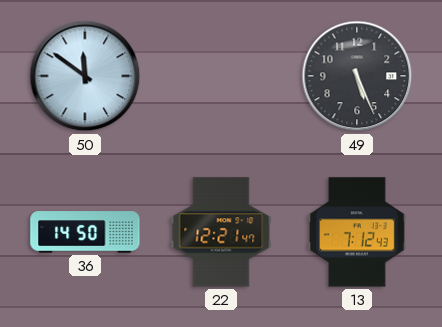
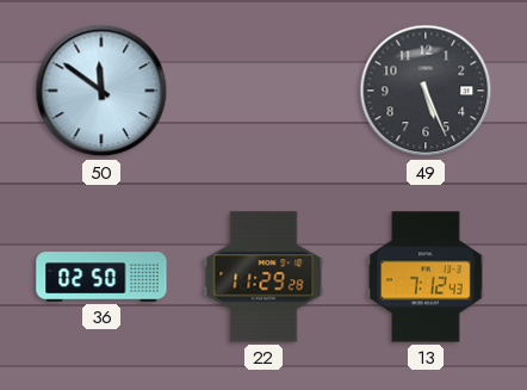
36: 14:50 -> 02:50
22: 12:21 -> 11:29
